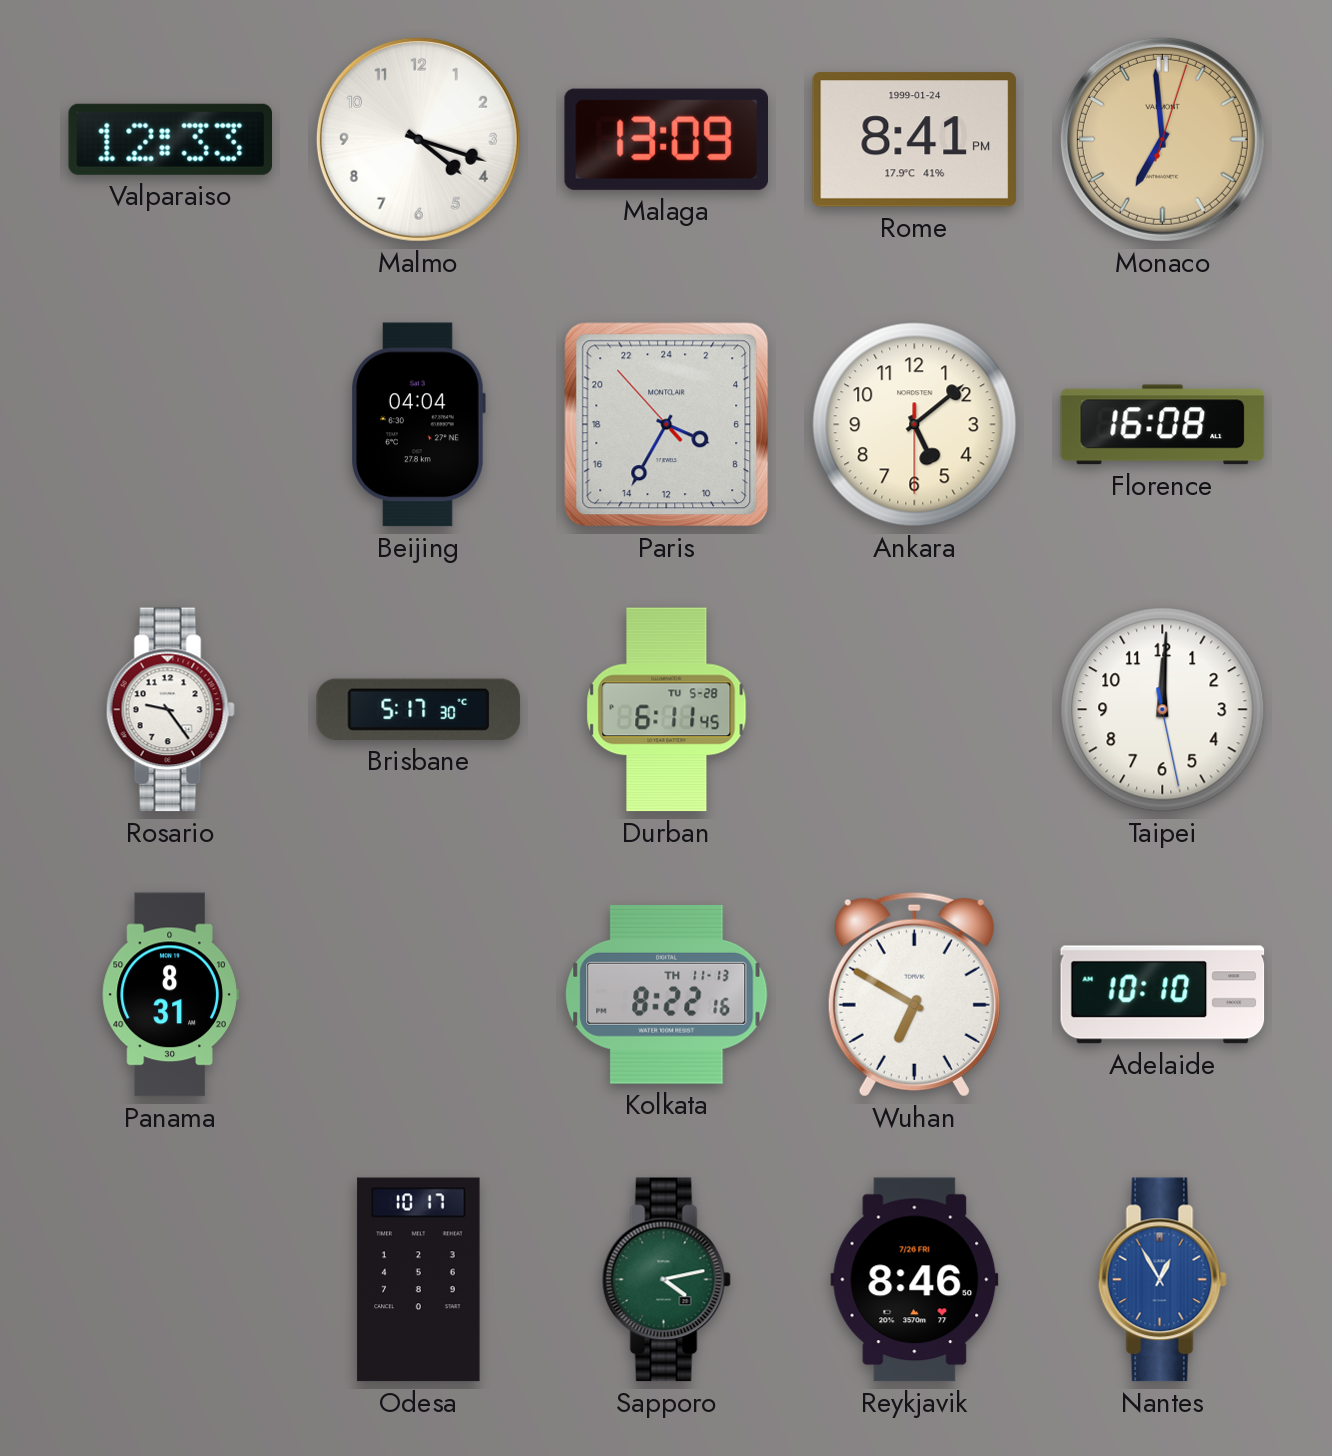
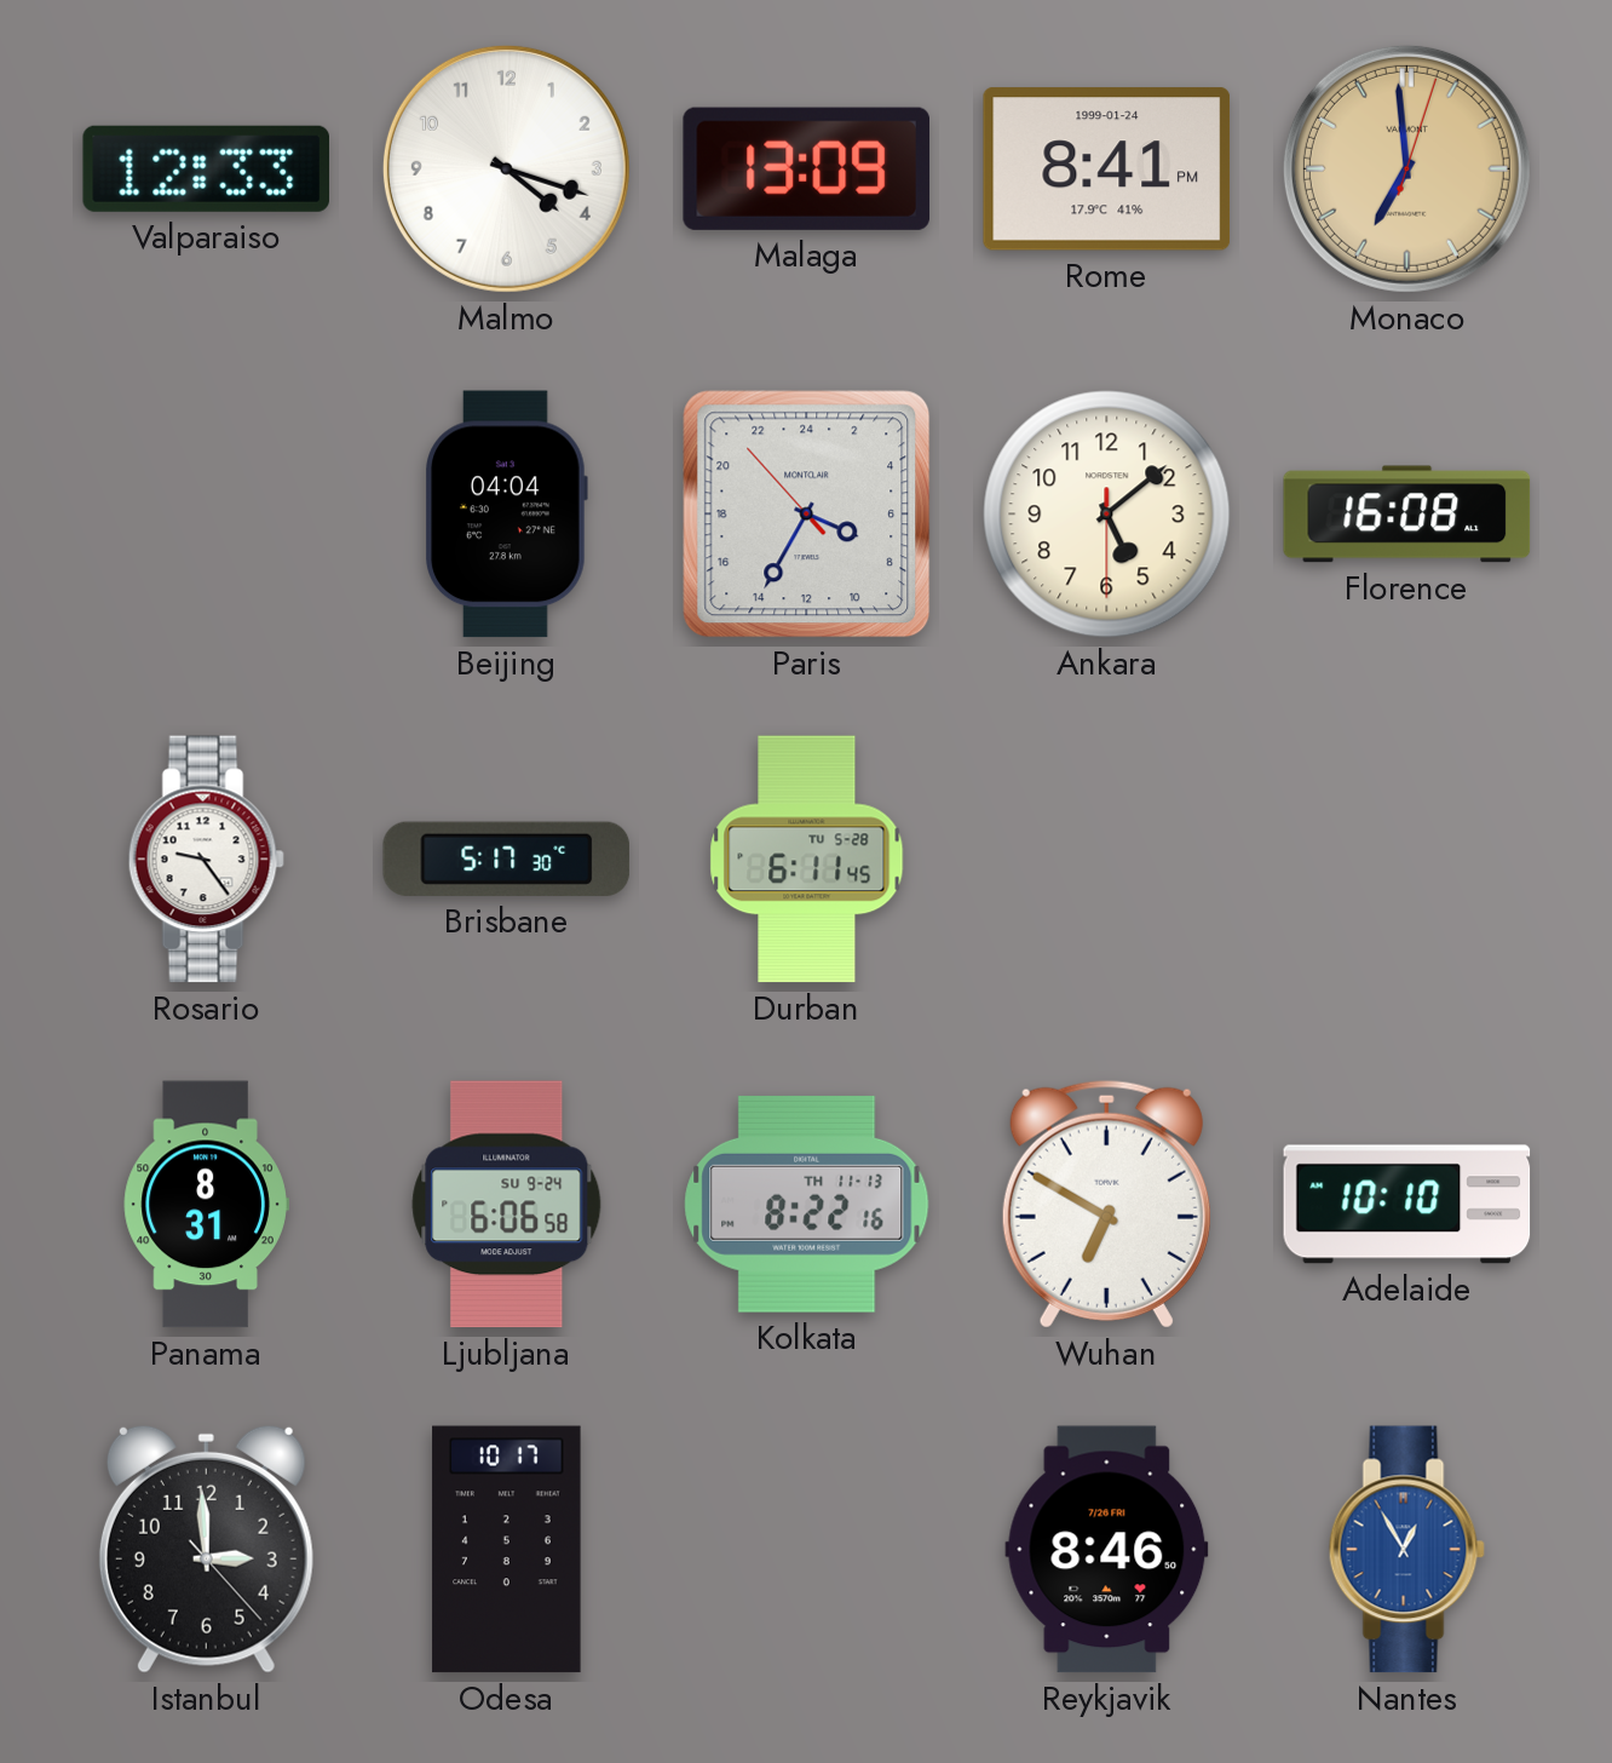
Taipei: 12:00 -> none
Ljubljana: none -> 6:06
Istanbul: none -> 2:59
Sapporo: 4:13 -> none
